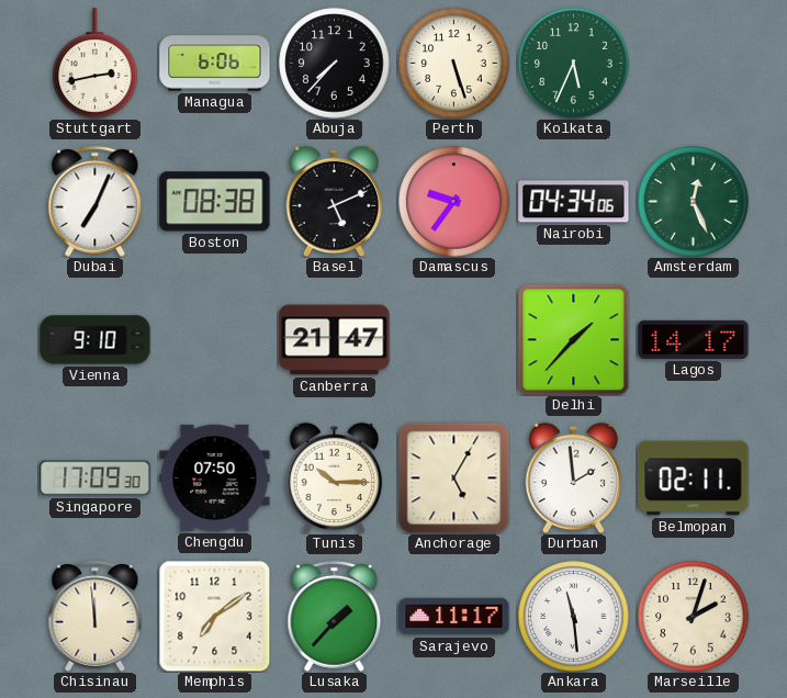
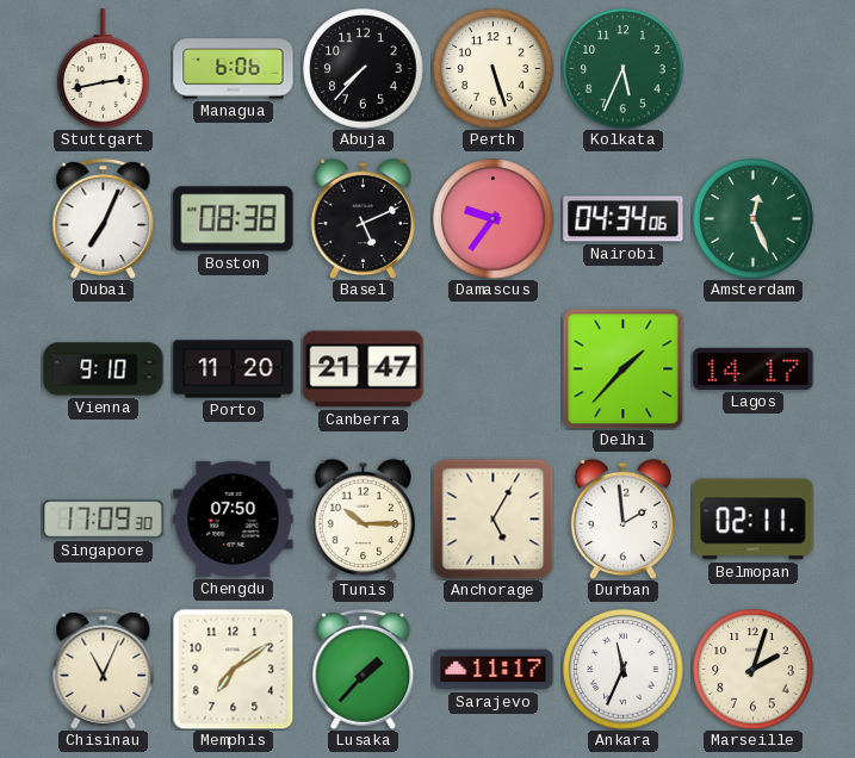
Porto: none -> 11:20
Chisinau: 11:59 -> 11:04
Ankara: 11:29 -> 11:34
